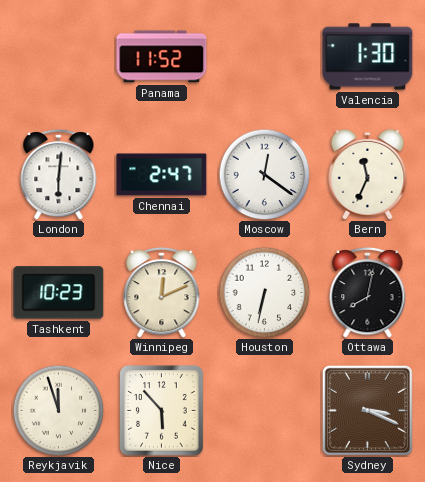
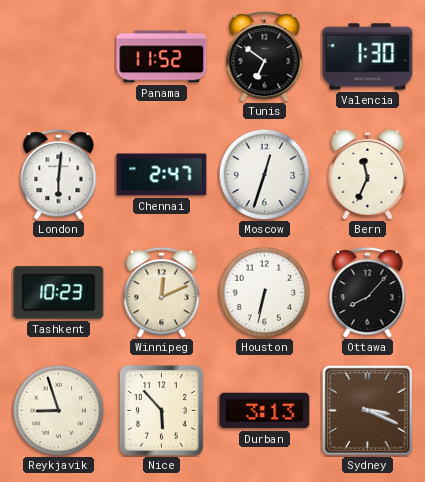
Tunis: none -> 6:51
Moscow: 12:21 -> 12:33
Ottawa: 8:02 -> 8:07
Reykjavik: 11:57 -> 8:57
Durban: none -> 3:13
